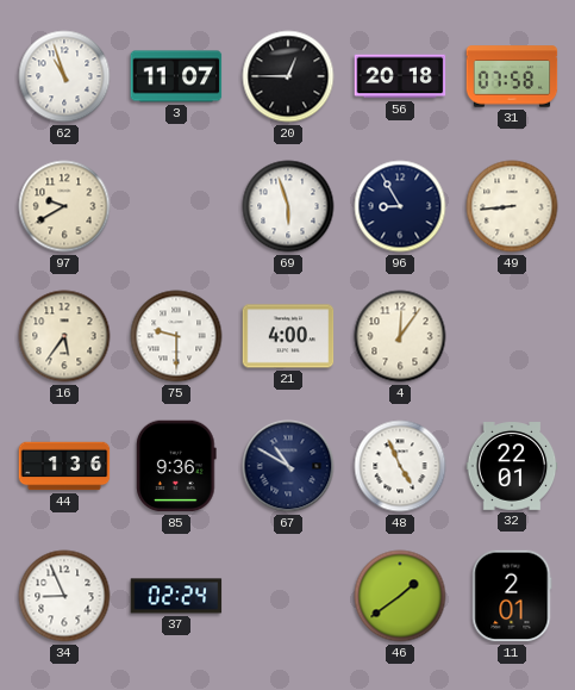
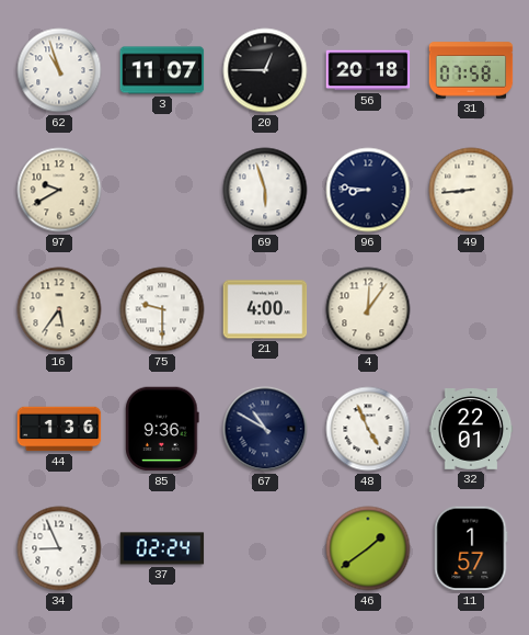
96: 8:55 -> 8:46
11: 2:01 -> 1:57
